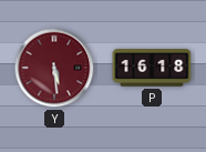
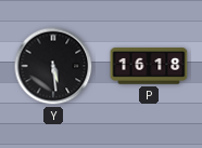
Y dial: burgundy -> black
